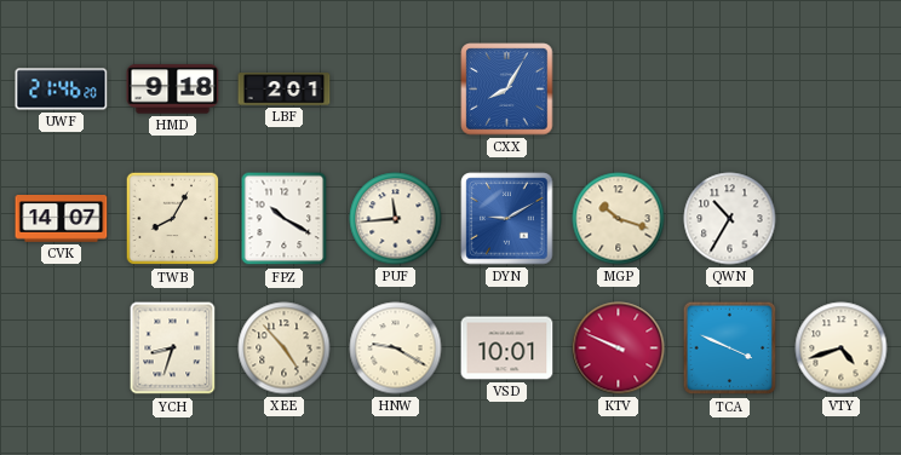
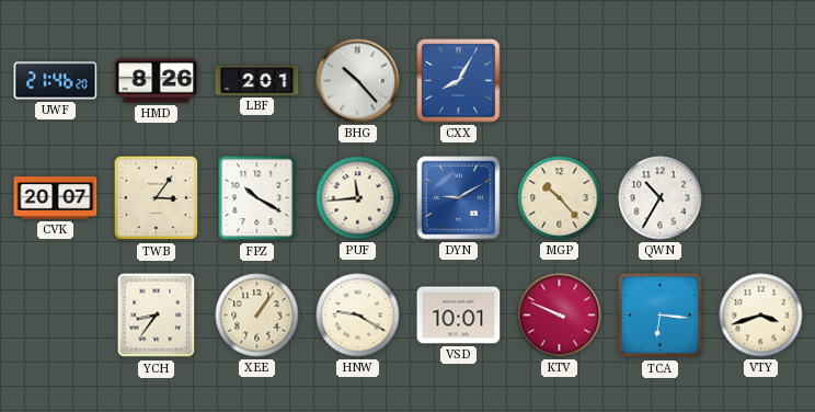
HMD: 9:18 -> 8:26
BHG: none -> 10:23
CVK: 14:07 -> 20:07
TWB: 8:05 -> 3:06
MGP: 10:18 -> 10:23
YCH: 8:33 -> 8:36
XEE: 4:53 -> 1:06
TCA: 3:49 -> 6:16
VTY: 4:42 -> 3:42
